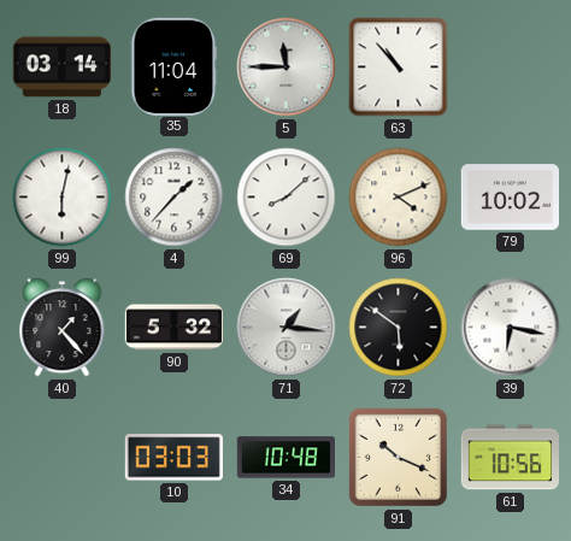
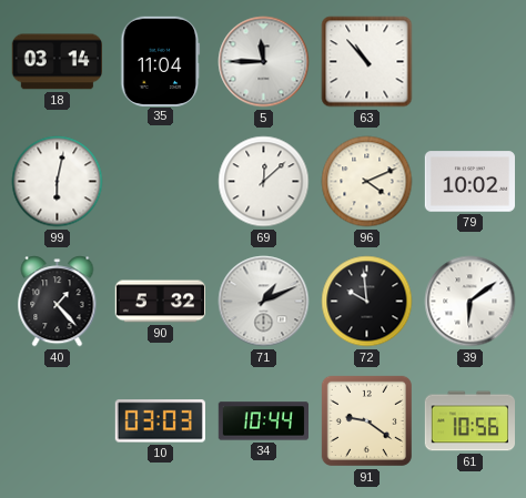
4: 1:37 -> none
69: 8:08 -> 12:08
71: 1:16 -> 1:11
72: 5:51 -> 9:59
39: 6:17 -> 6:09
34: 10:48 -> 10:44
91: 10:19 -> 9:21
